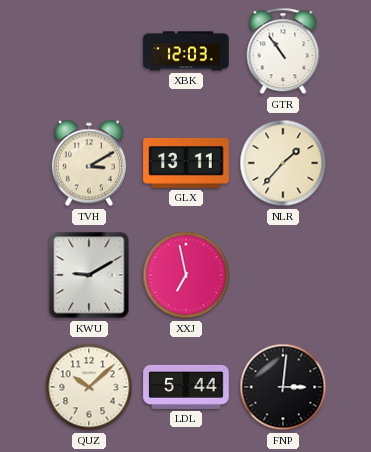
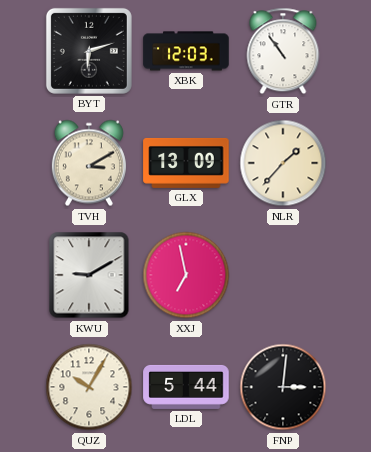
BYT: none -> 6:12
GLX: 13:11 -> 13:09
QUZ: 10:08 -> 10:05
